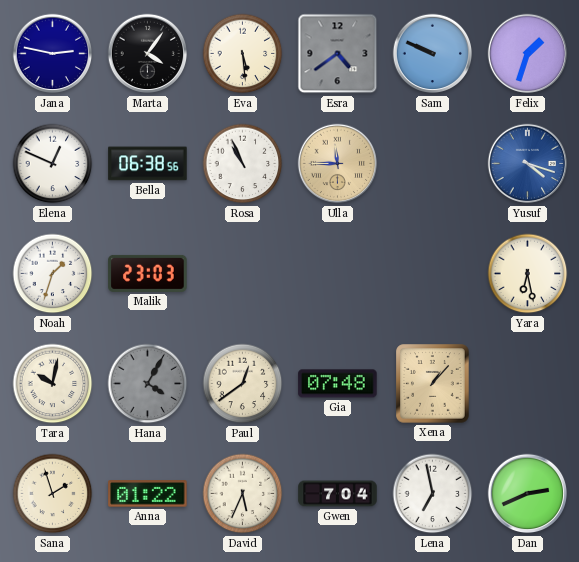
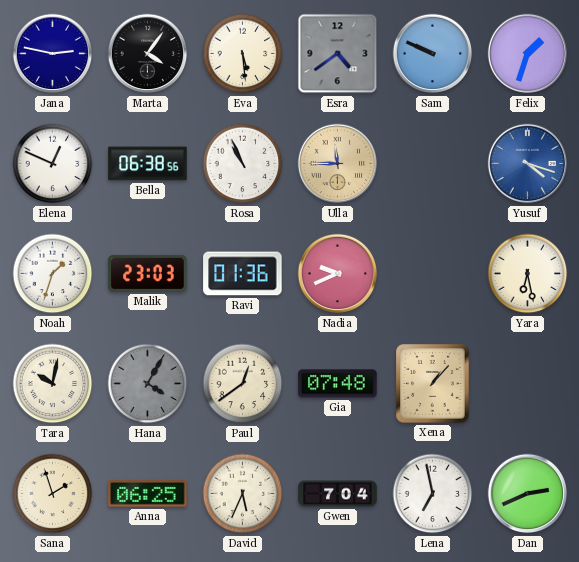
Ravi: none -> 01:36
Nadia: none -> 9:41
Anna: 01:22 -> 06:25
